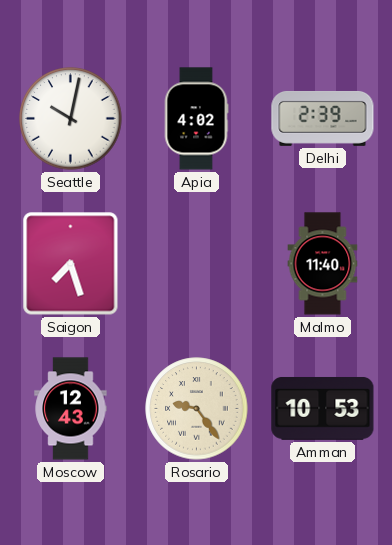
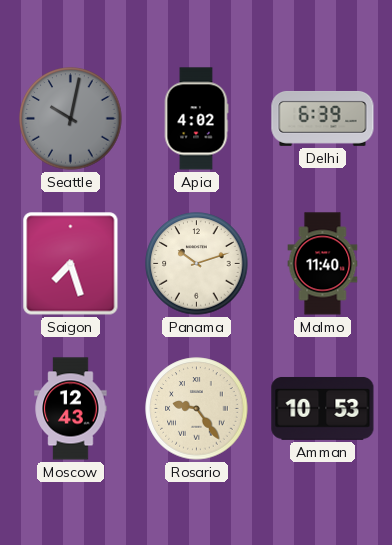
Seattle dial: white -> grey
Delhi: 2:39 -> 6:39
Panama: none -> 10:12
